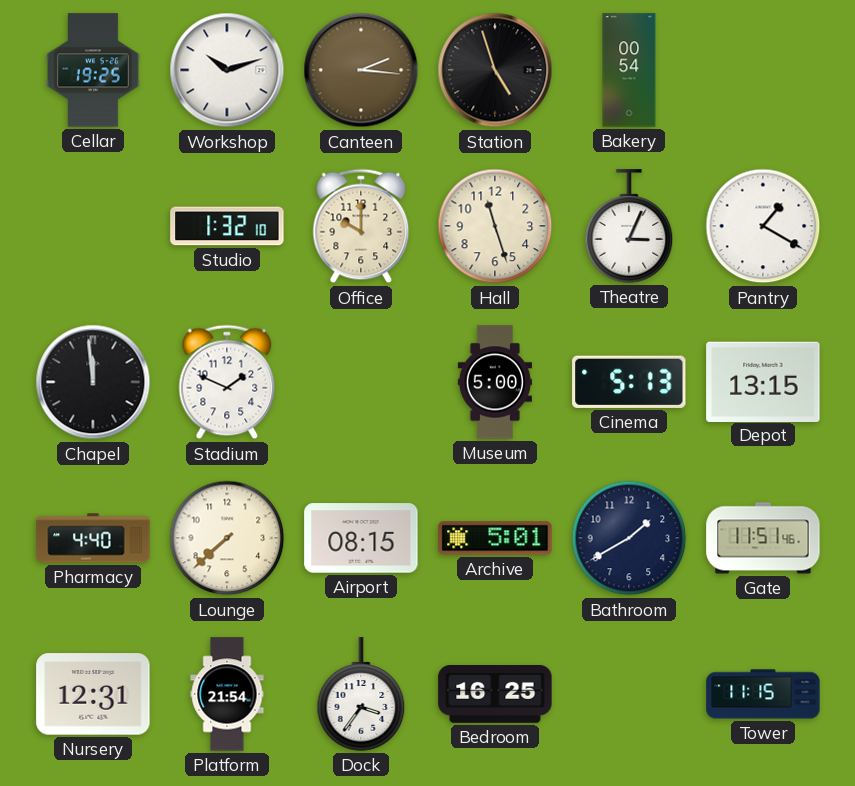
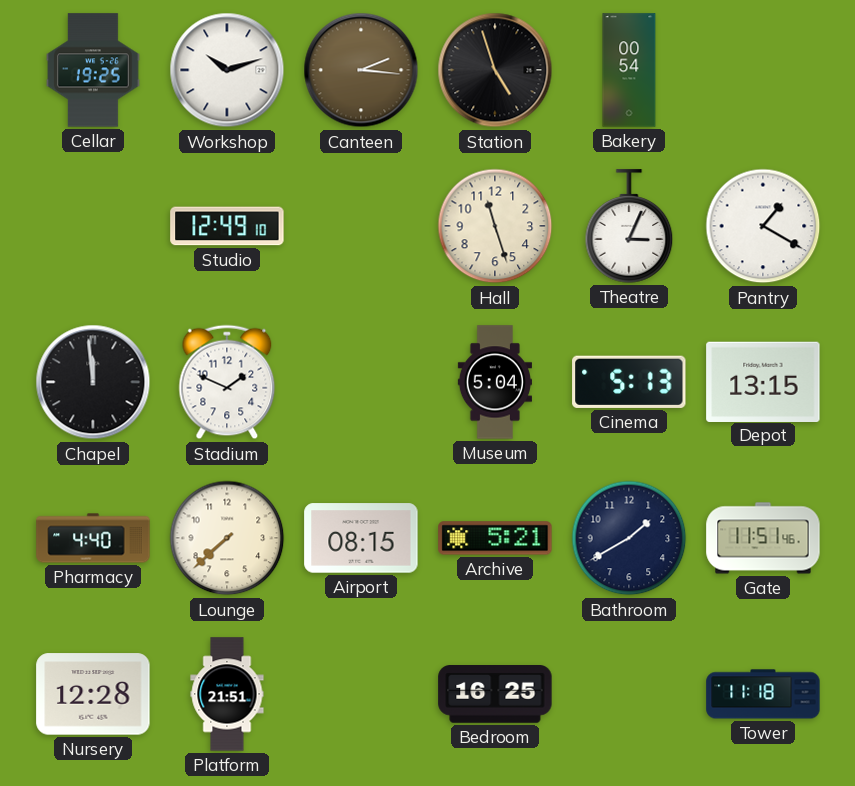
Studio: 1:32 -> 12:49
Office: 10:00 -> none
Museum: 5:00 -> 5:04
Archive: 5:01 -> 5:21
Nursery: 12:31 -> 12:28
Platform: 21:54 -> 21:51
Dock: 3:36 -> none
Tower: 11:15 -> 11:18
